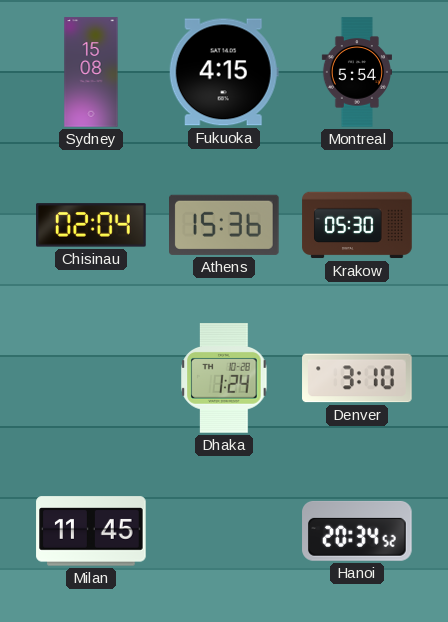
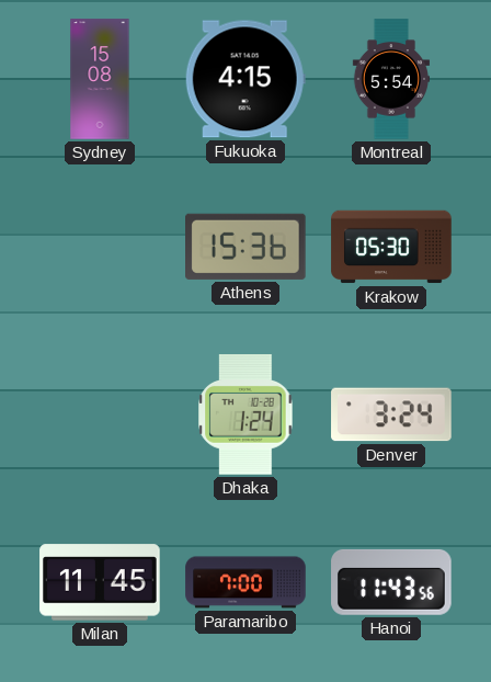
Chisinau: 02:04 -> none
Denver: 3:10 -> 3:24
Paramaribo: none -> 7:00
Hanoi: 20:34 -> 11:43
